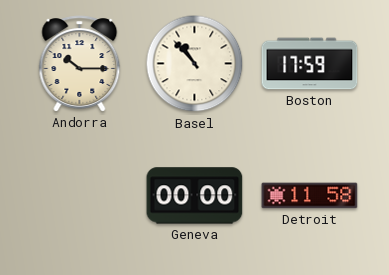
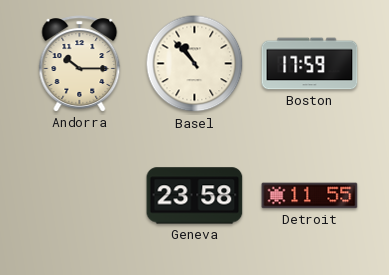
Geneva: 00:00 -> 23:58
Detroit: 11:58 -> 11:55
